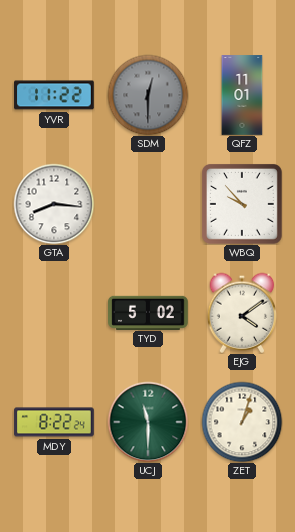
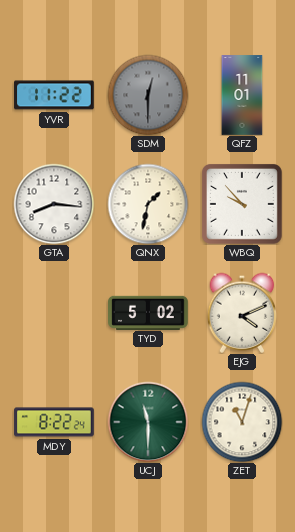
QNX: none -> 1:32
EJG: 4:09 -> 4:11
ZET: 1:03 -> 11:03
